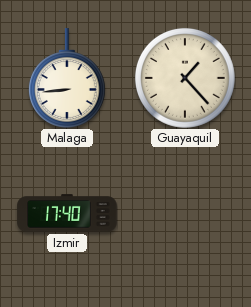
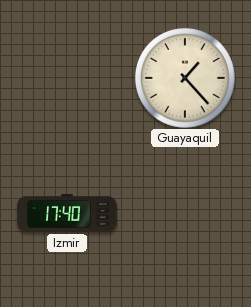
Malaga: 8:44 -> none
